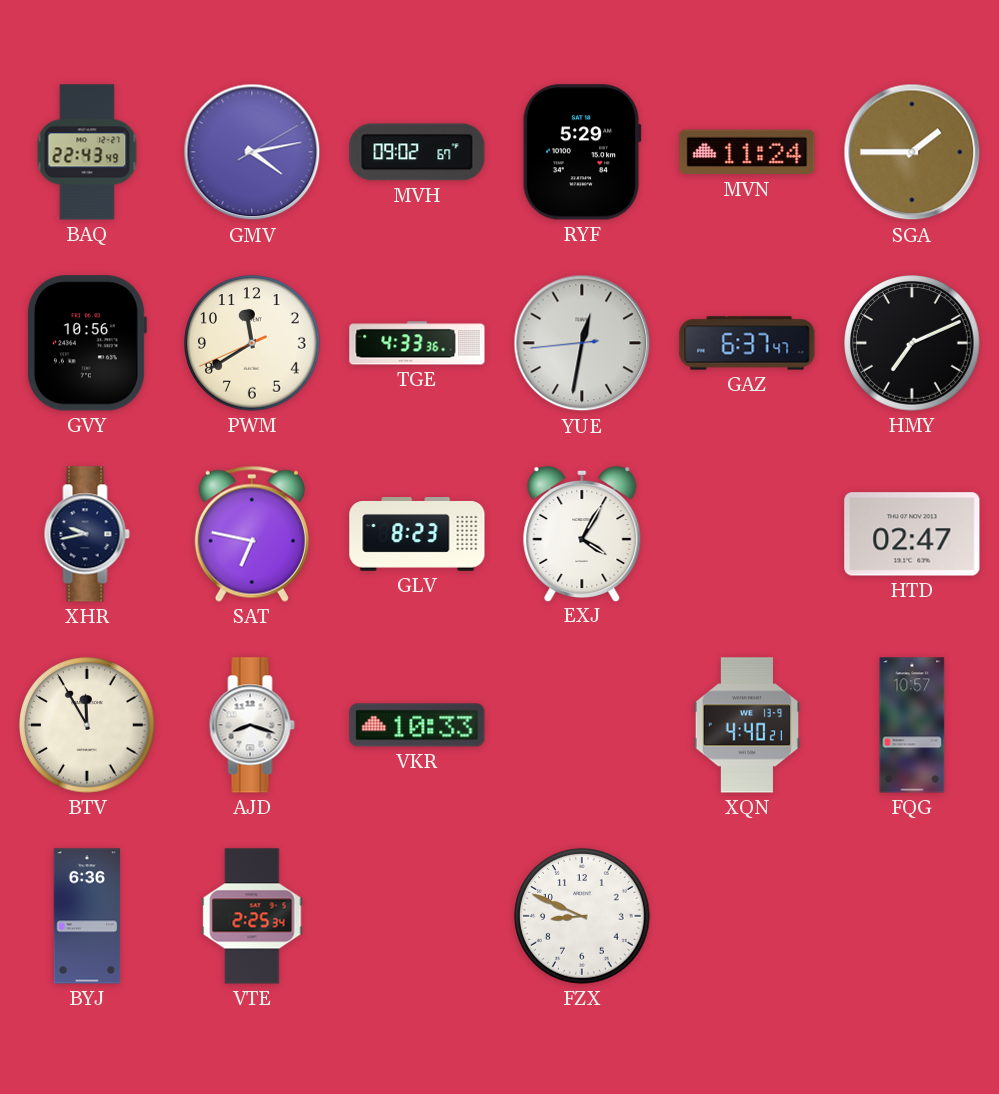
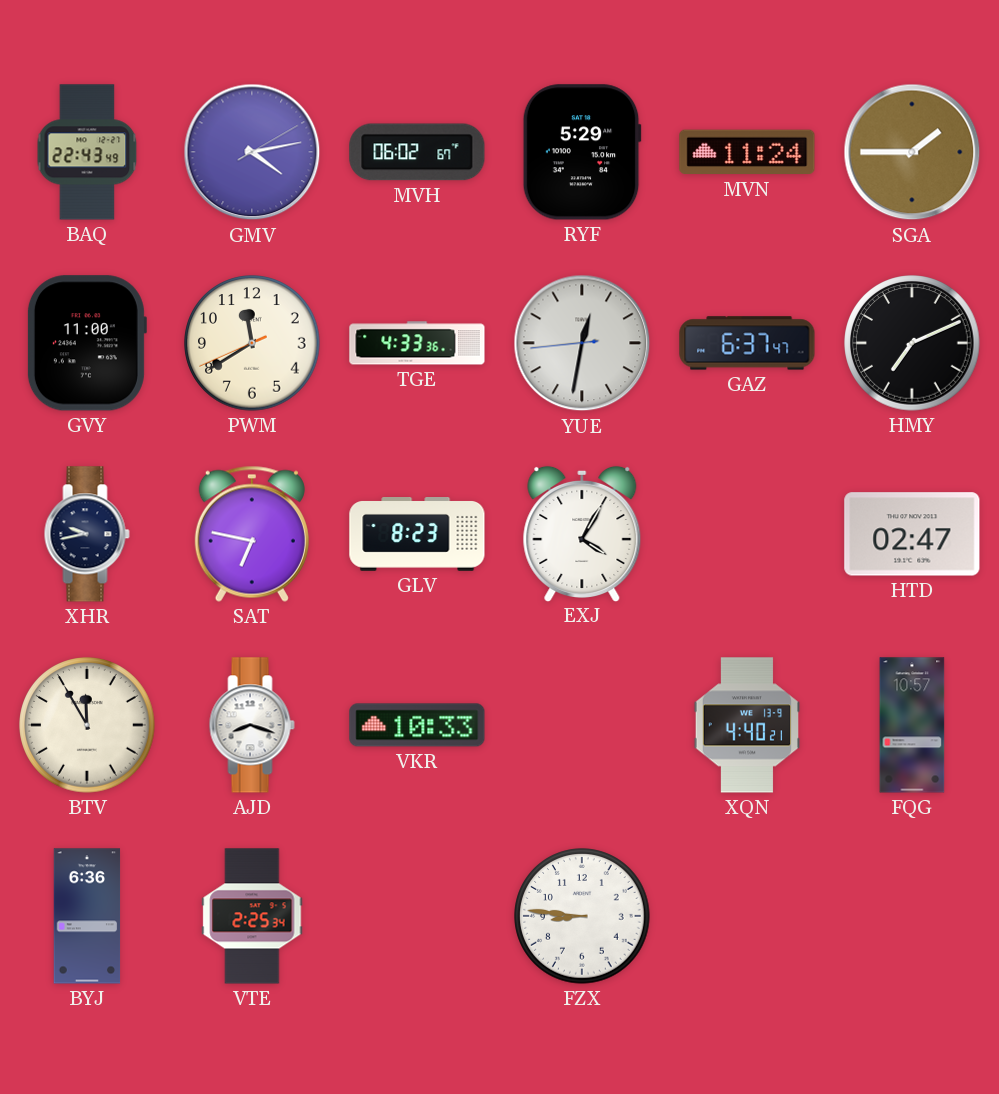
MVH: 09:02 -> 06:02
GVY: 10:56 -> 11:00
FZX: 8:49 -> 8:46
